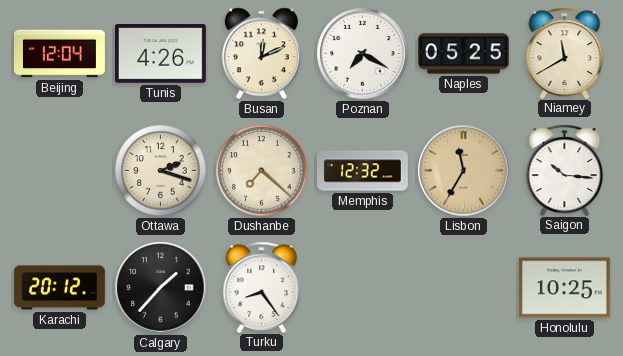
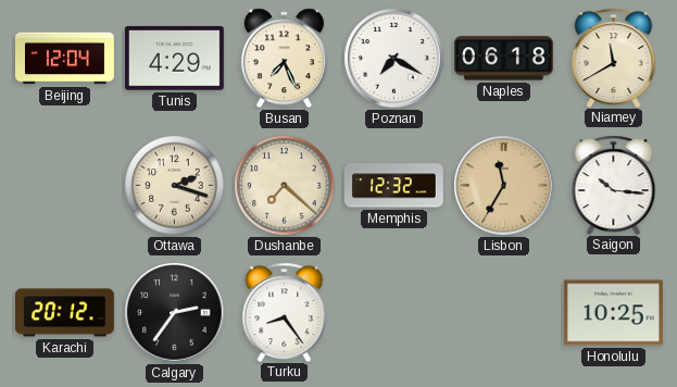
Tunis: 4:26 -> 4:29
Busan: 12:11 -> 7:26
Naples: 05:25 -> 06:18
Calgary: 1:37 -> 2:36
